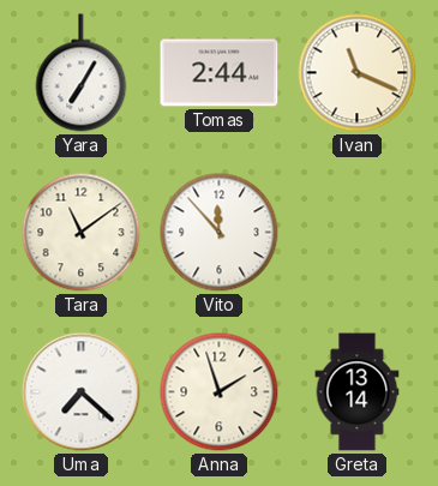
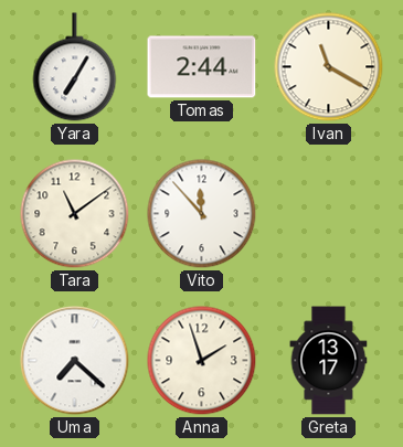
Ivan: 11:19 -> 11:20
Greta: 13:14 -> 13:17
